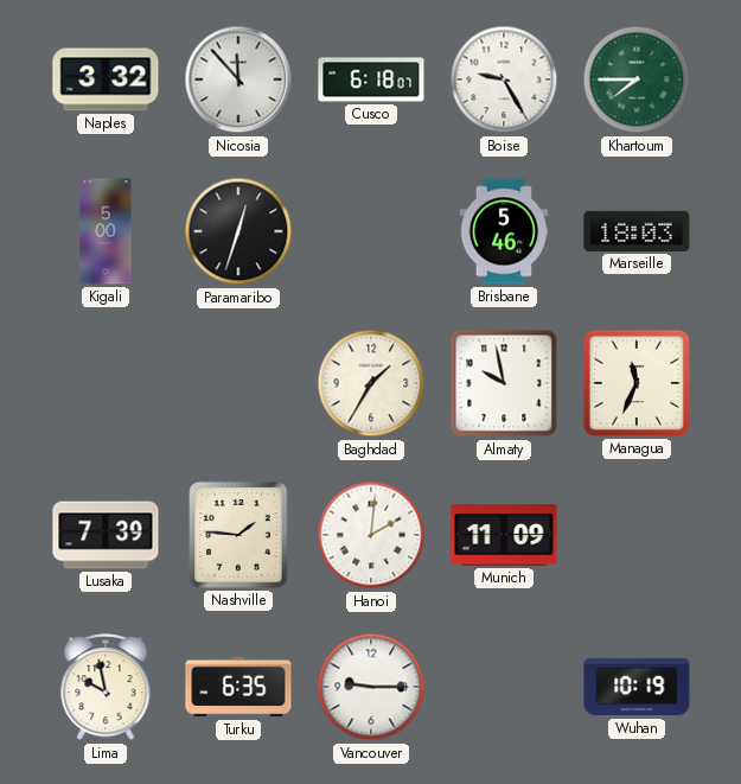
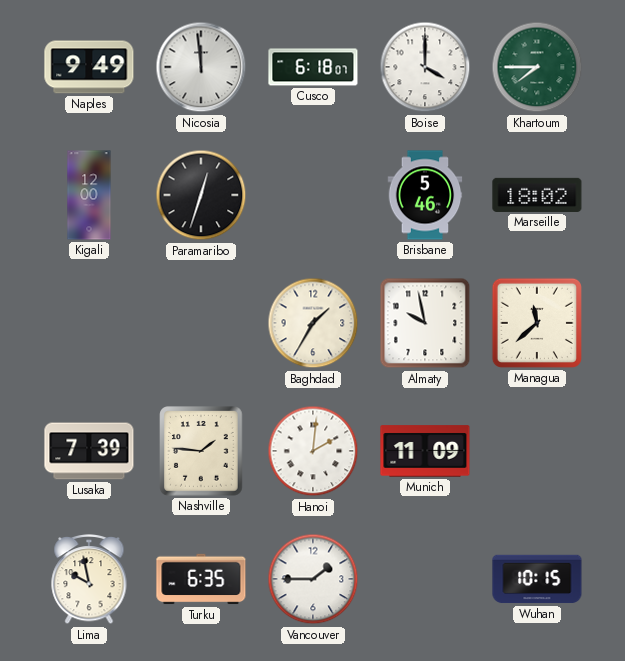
Naples: 3:32 -> 9:49
Nicosia: 11:53 -> 11:59
Boise: 9:25 -> 4:00
Kigali: 5:00 -> 12:00
Marseille: 18:03 -> 18:02
Managua: 11:34 -> 11:38
Vancouver: 9:15 -> 1:45
Wuhan: 10:19 -> 10:15
